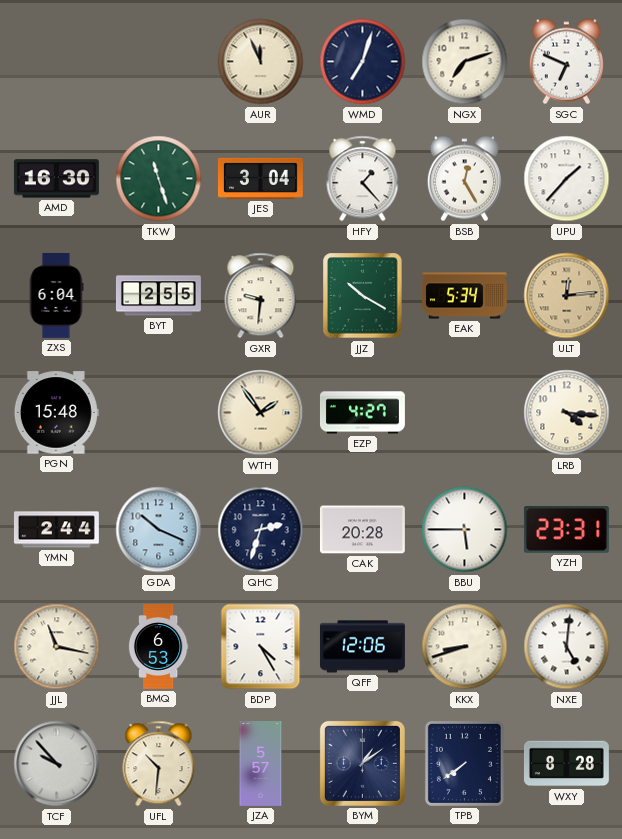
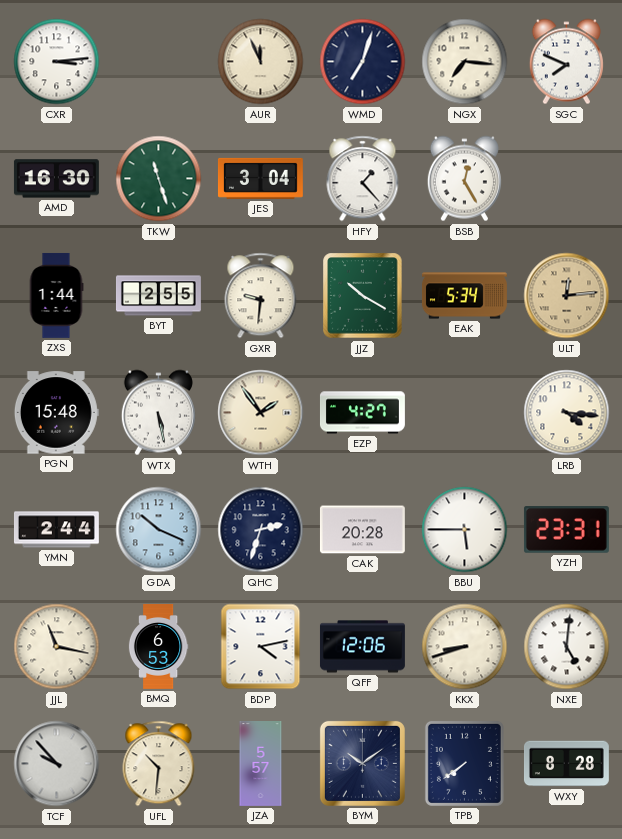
CXR: none -> 3:14
NGX: 7:12 -> 7:16
SGC: 6:49 -> 7:49
UPU: 1:37 -> none
ZXS: 6:04 -> 1:44
WTX: none -> 5:28
BDP: 4:25 -> 4:13
BYM: 1:09 -> 10:09
